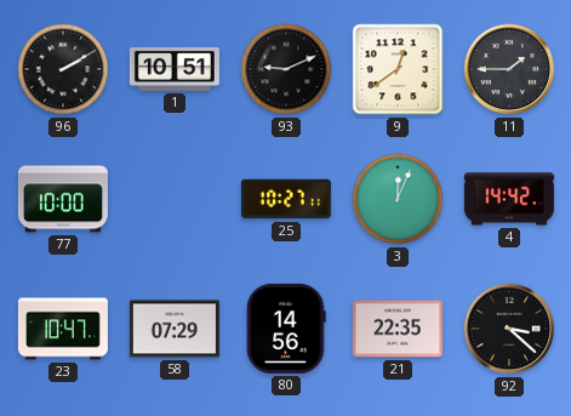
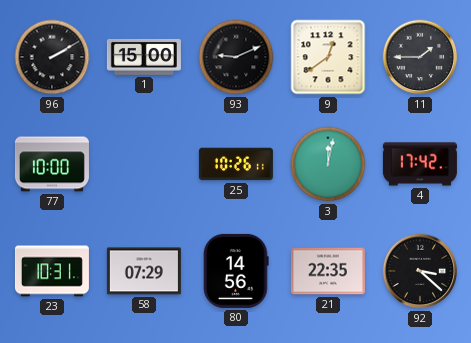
1: 10:51 -> 15:00
25: 10:27 -> 10:26
3: 12:04 -> 12:02
4: 14:42 -> 17:42
23: 10:47 -> 10:31
